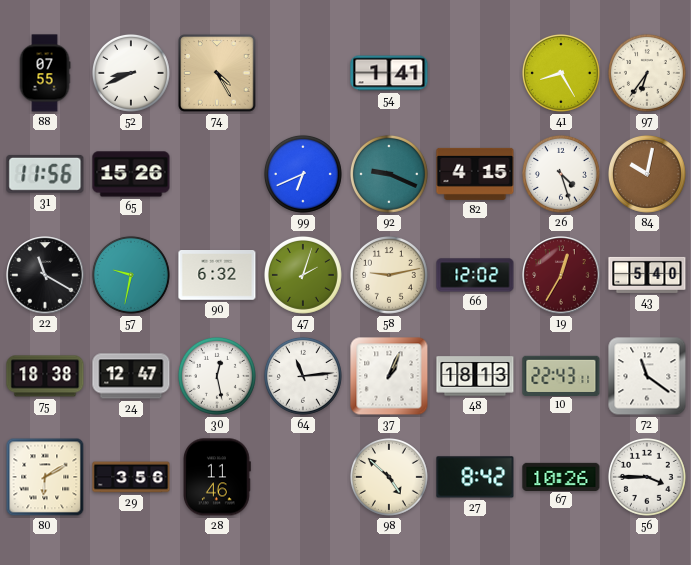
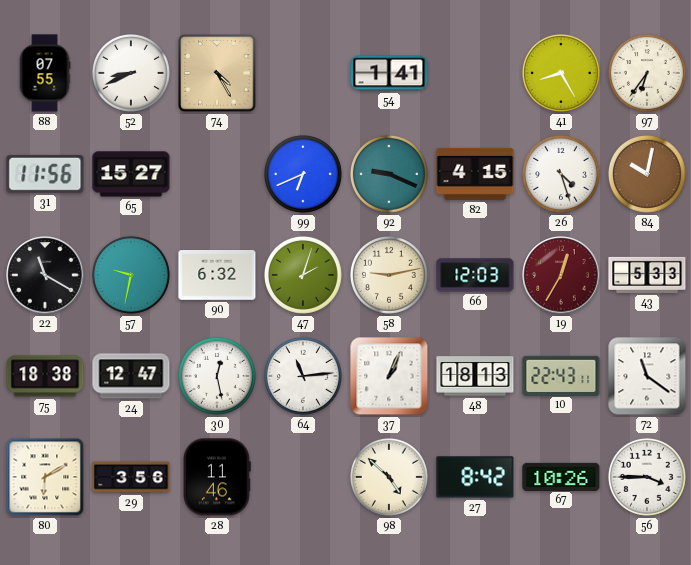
65: 15:26 -> 15:27
66: 12:02 -> 12:03
43: 5:40 -> 5:33
